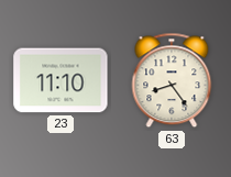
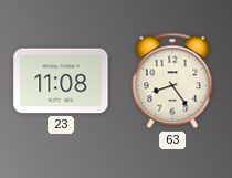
23: 11:10 -> 11:08
